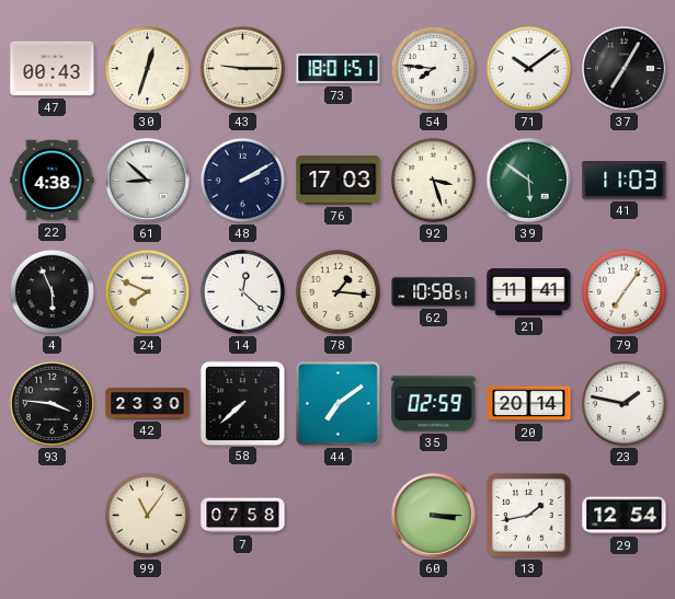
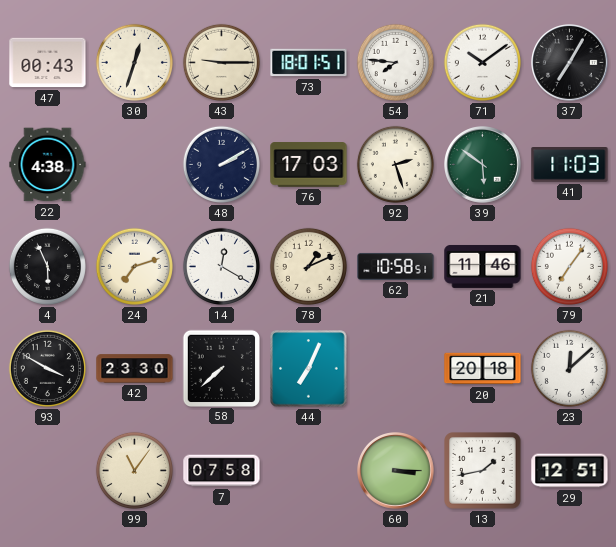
61: 8:52 -> none
92: 3:27 -> 2:27
24: 7:49 -> 7:12
14: 12:22 -> 12:20
78: 1:16 -> 1:11
21: 11:41 -> 11:46
93: 3:46 -> 3:50
44: 7:09 -> 7:04
35: 02:59 -> none
20: 20:14 -> 20:18
23: 1:47 -> 12:08
29: 12:54 -> 12:51
